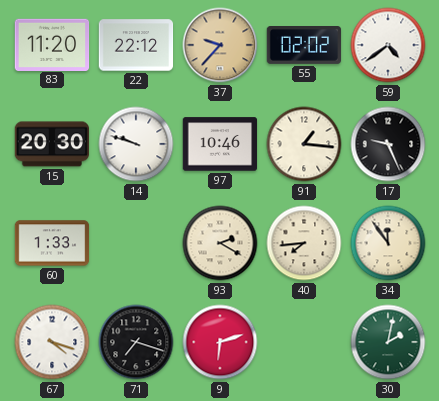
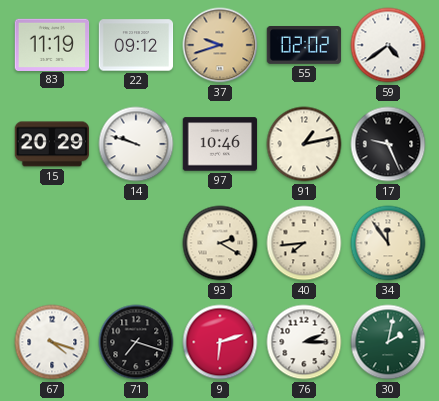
83: 11:20 -> 11:19
22: 22:12 -> 09:12
37: 9:37 -> 9:42
15: 20:30 -> 20:29
91: 1:16 -> 1:13
60: 1:33 -> none
76: none -> 2:15
